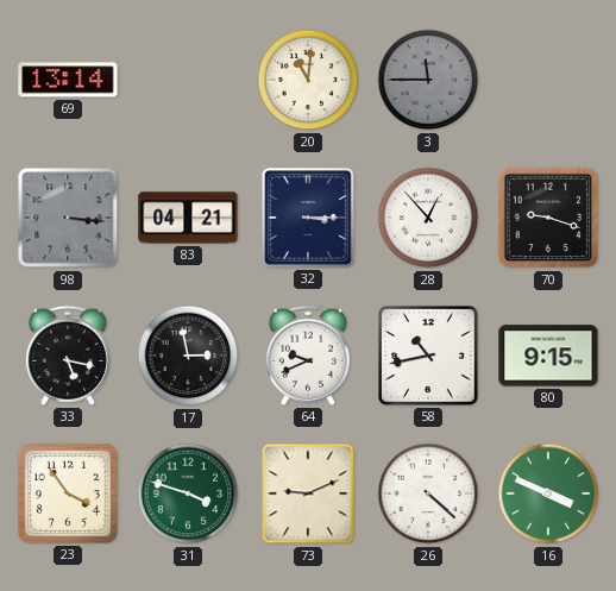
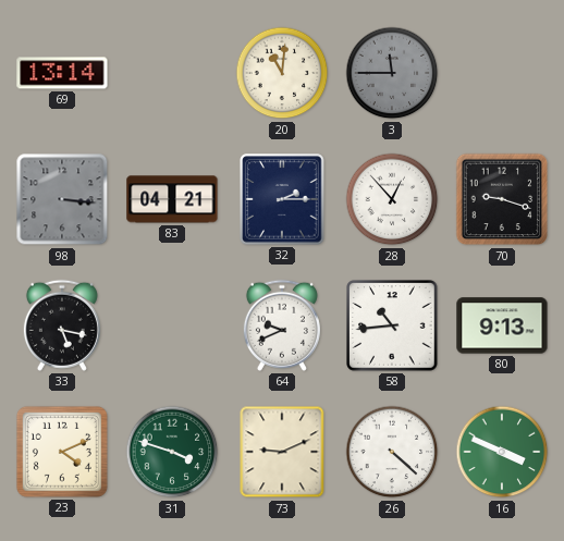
32: 3:15 -> 2:15
17: 2:58 -> none
58: 10:43 -> 10:44
80: 9:15 -> 9:13
23: 3:54 -> 4:11
